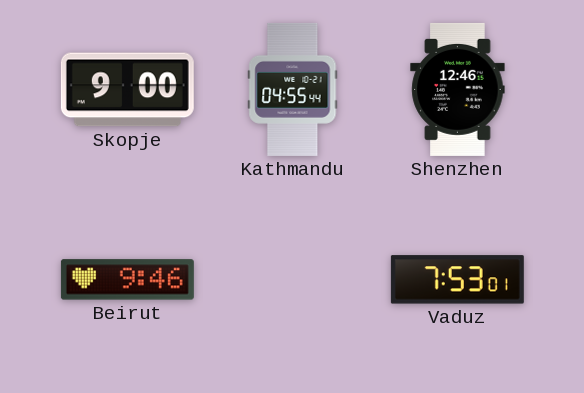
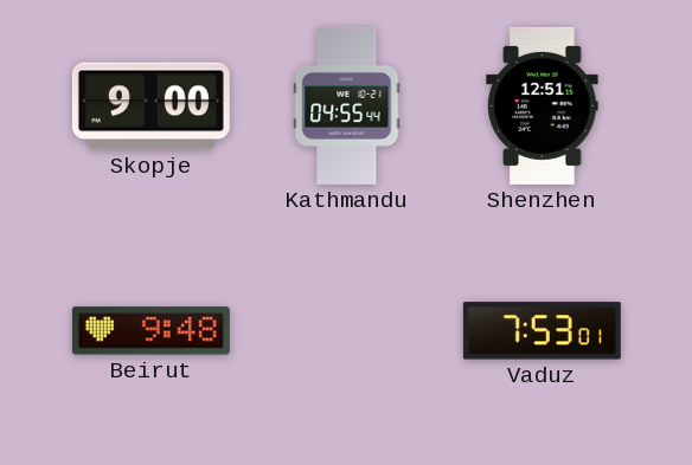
Shenzhen: 12:46 -> 12:51
Beirut: 9:46 -> 9:48
